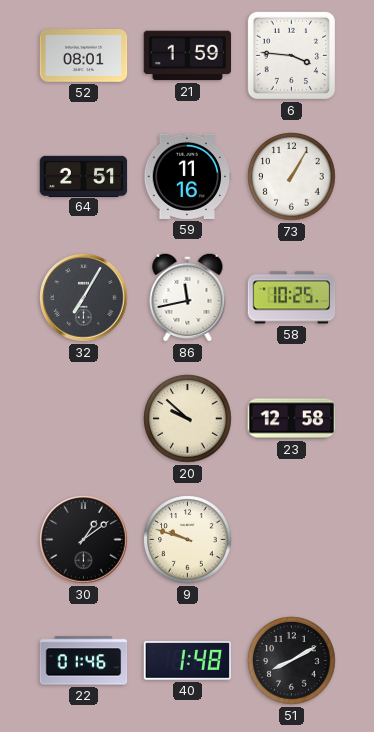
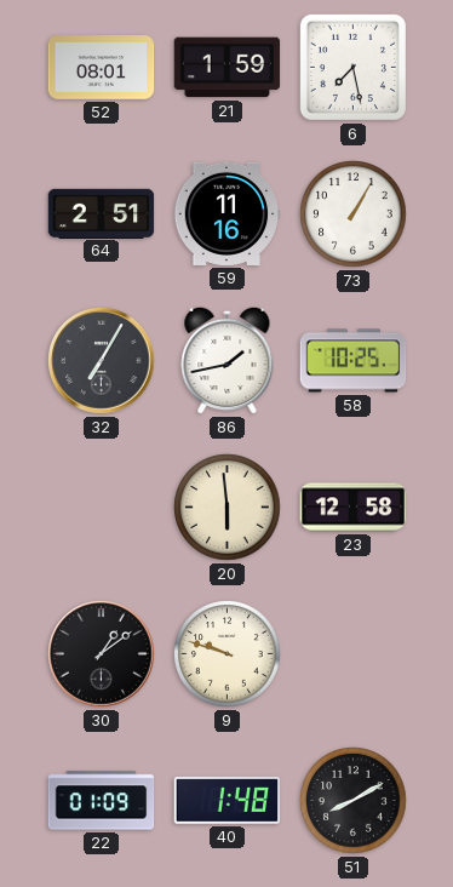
6: 3:46 -> 7:28
86: 11:43 -> 1:43
20: 9:52 -> 5:59
22: 01:46 -> 01:09
